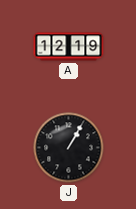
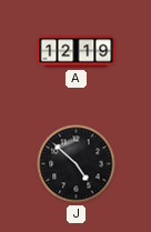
J: 1:05 -> 4:52
